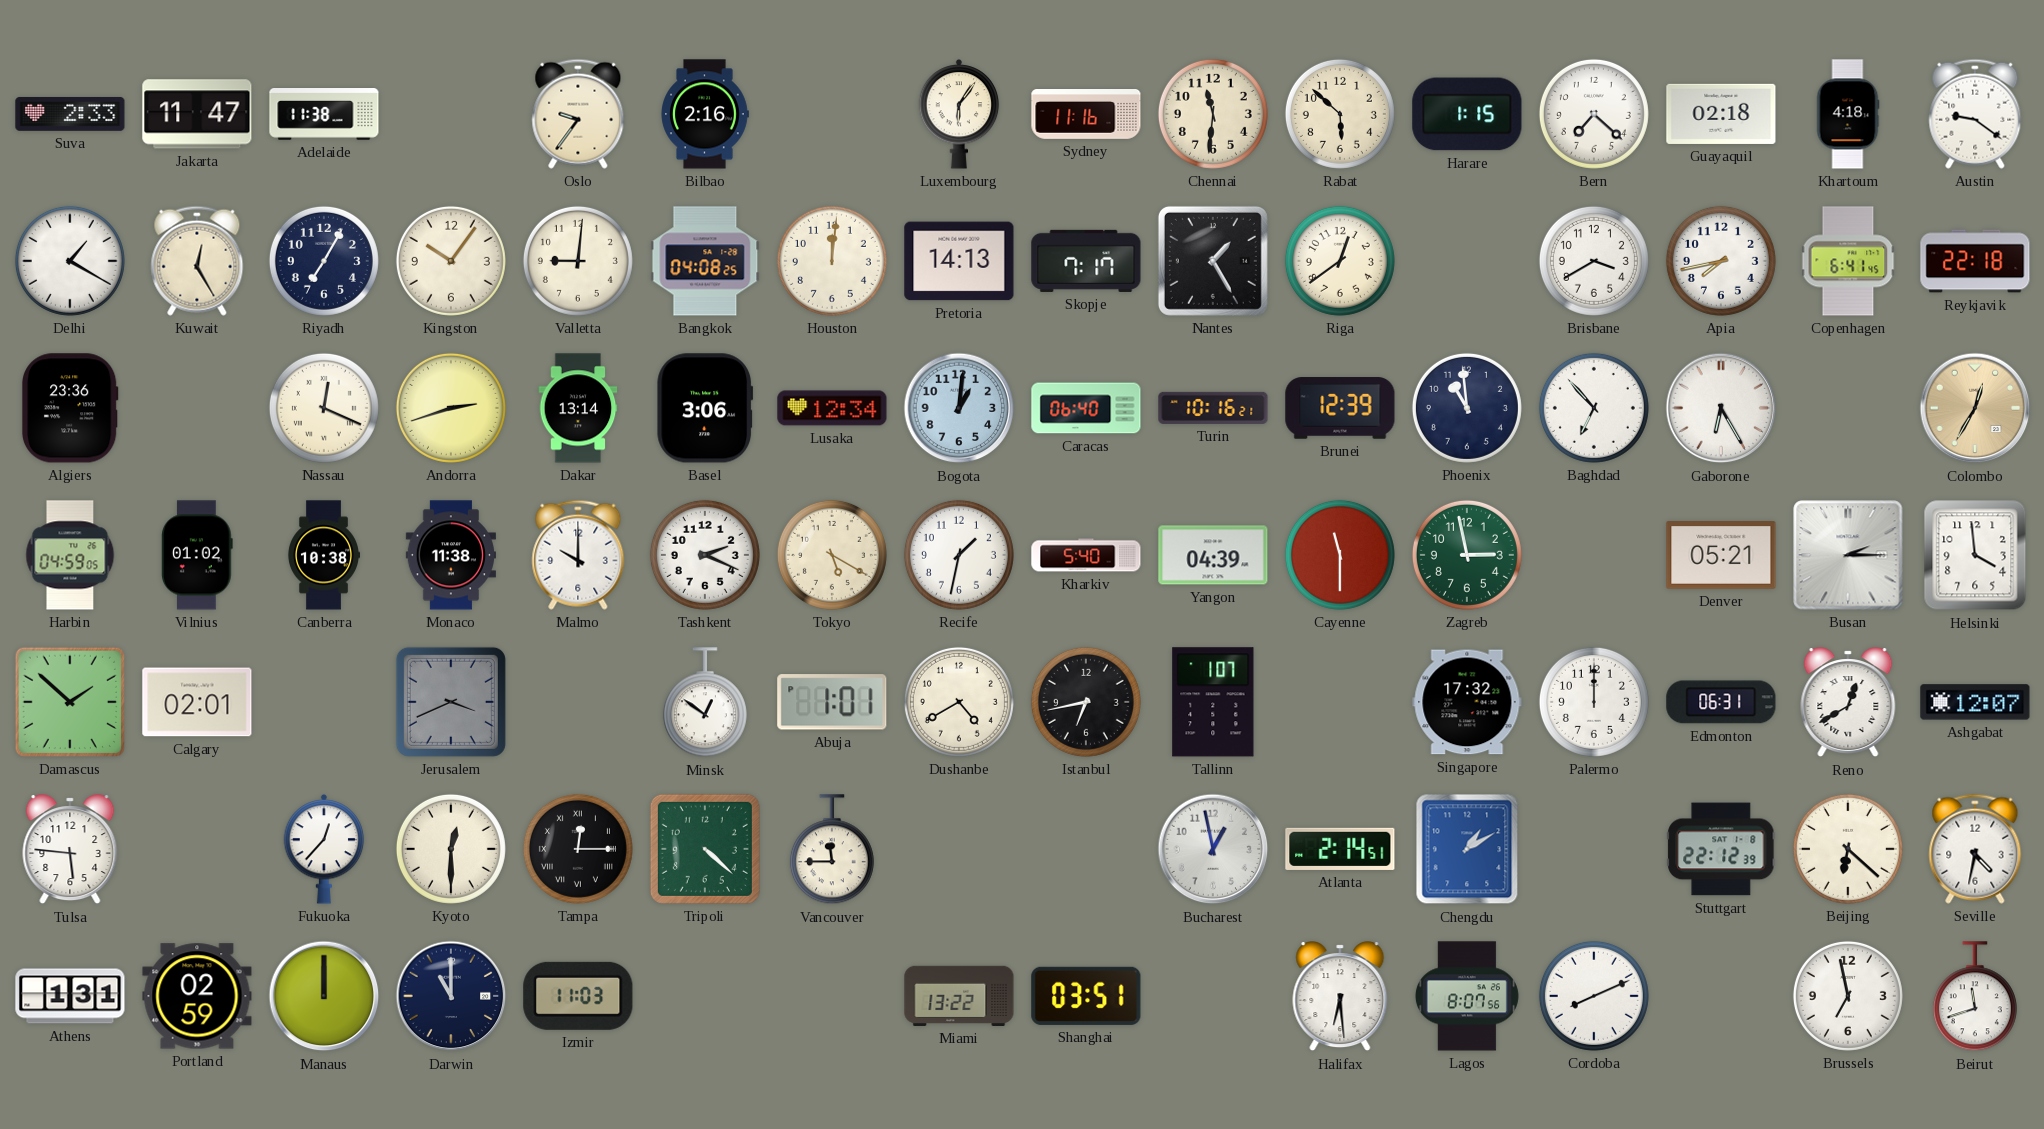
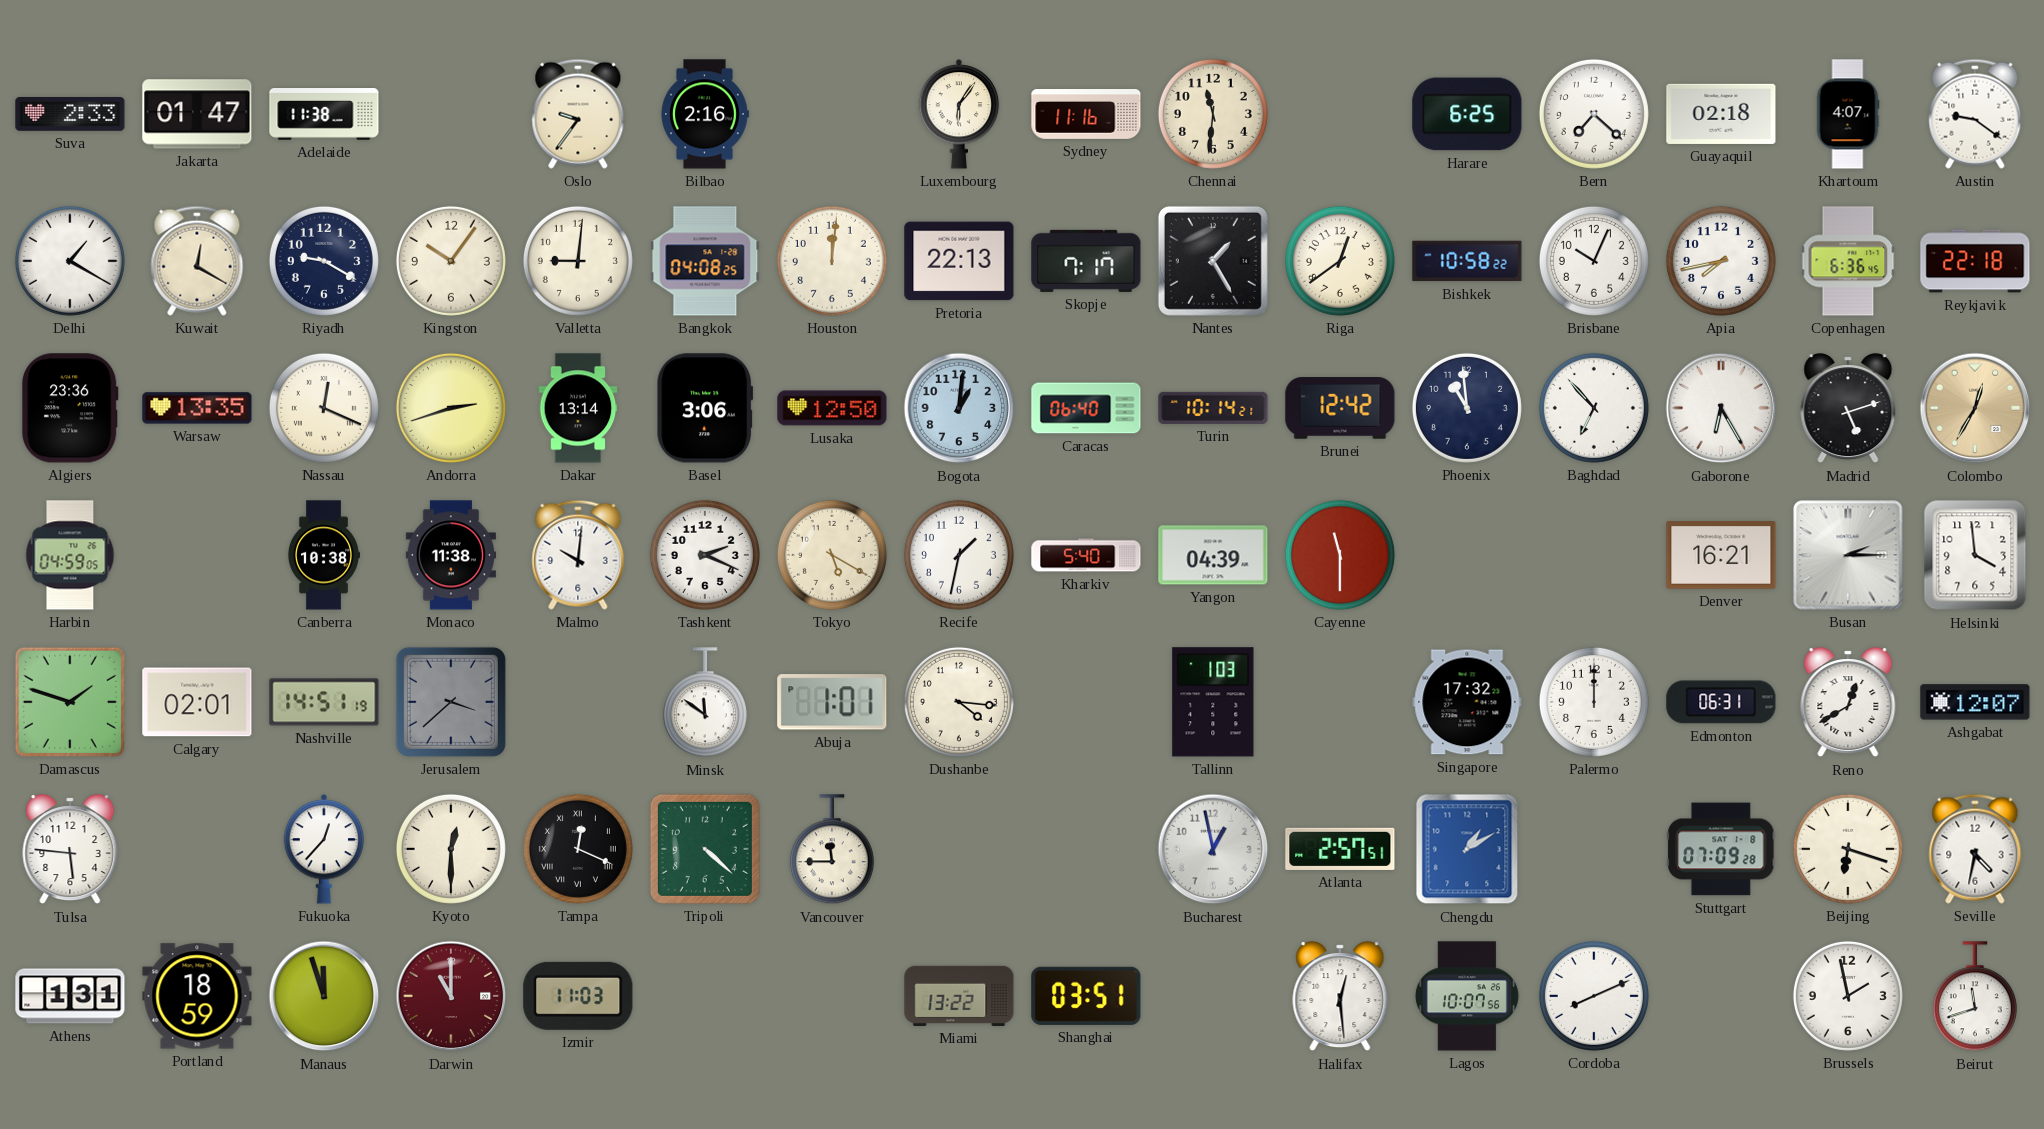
Jakarta: 11:47 -> 01:47
Rabat: 5:52 -> none
Harare: 1:15 -> 6:25
Khartoum: 4:18 -> 4:07
Kuwait: 12:25 -> 12:20
Riyadh: 7:05 -> 9:20
Pretoria: 14:13 -> 22:13
Bishkek: none -> 10:58
Brisbane: 3:40 -> 10:04
Copenhagen: 6:41 -> 6:36
Warsaw: none -> 13:35
Lusaka: 12:34 -> 12:50
Turin: 10:16 -> 10:14
Brunei: 12:39 -> 12:42
Madrid: none -> 5:12
Vilnius: 01:02 -> none
Malmo: 10:00 -> 10:01
Zagreb: 2:58 -> none
Denver: 05:21 -> 16:21
Damascus: 1:52 -> 1:48
Nashville: none -> 14:51
Jerusalem: 3:41 -> 3:38
Minsk: 12:51 -> 11:51
Dushanbe: 4:40 -> 4:16
Istanbul: 6:43 -> none
Tallinn: 1:07 -> 1:03
Tampa: 12:15 -> 12:19
Atlanta: 2:14 -> 2:57
Stuttgart: 22:12 -> 07:09
Beijing: 6:22 -> 6:18
Portland: 02:59 -> 18:59
Manaus: 12:00 -> 11:57
Darwin dial: navy -> burgundy
Halifax: 6:29 -> 12:29
Lagos: 8:07 -> 10:07
Brussels: 6:58 -> 1:58
